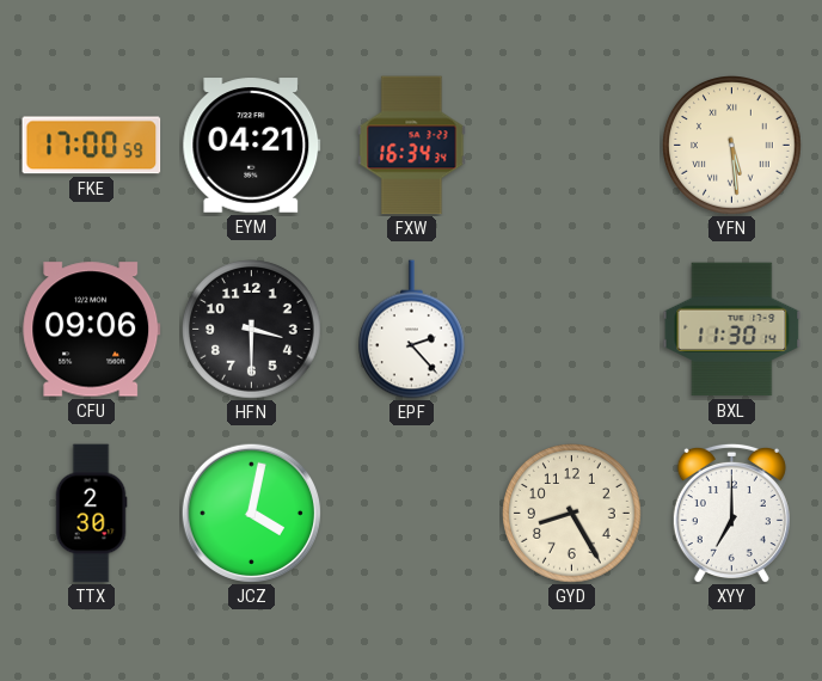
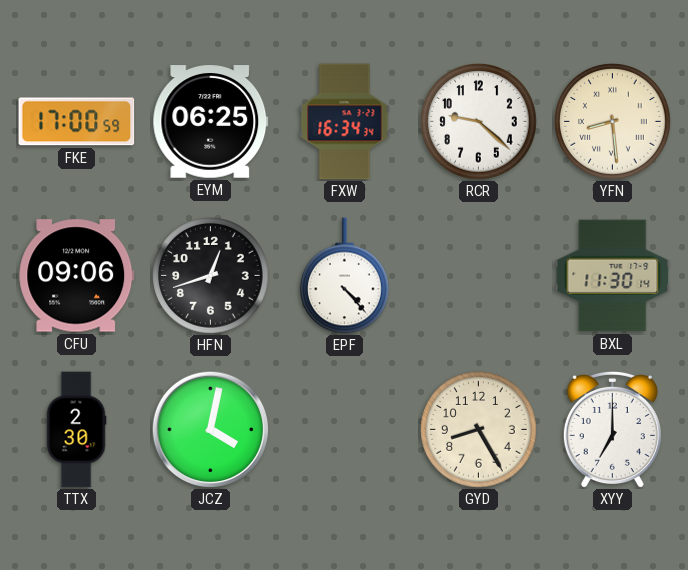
EYM: 04:21 -> 06:25
RCR: none -> 9:22
YFN: 5:29 -> 8:29
HFN: 3:30 -> 12:42
EPF: 2:23 -> 4:23
